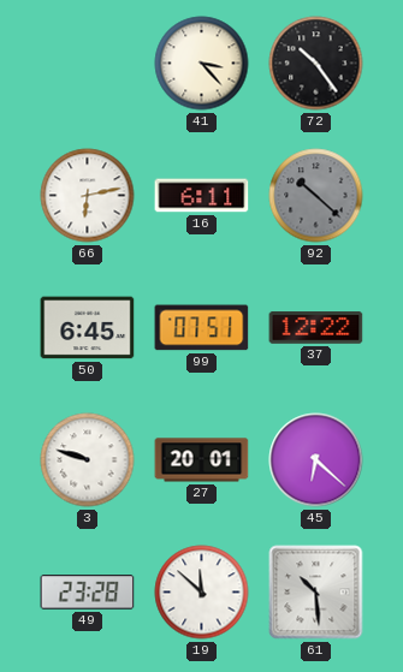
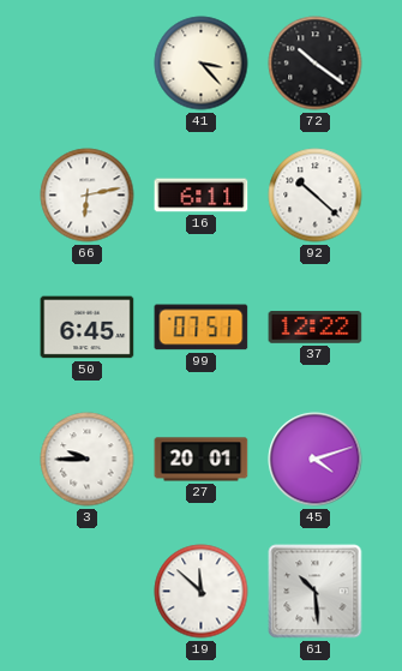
72: 10:24 -> 10:21
92 dial: grey -> white
3: 9:48 -> 9:45
45: 6:22 -> 4:12
49: 23:28 -> none
